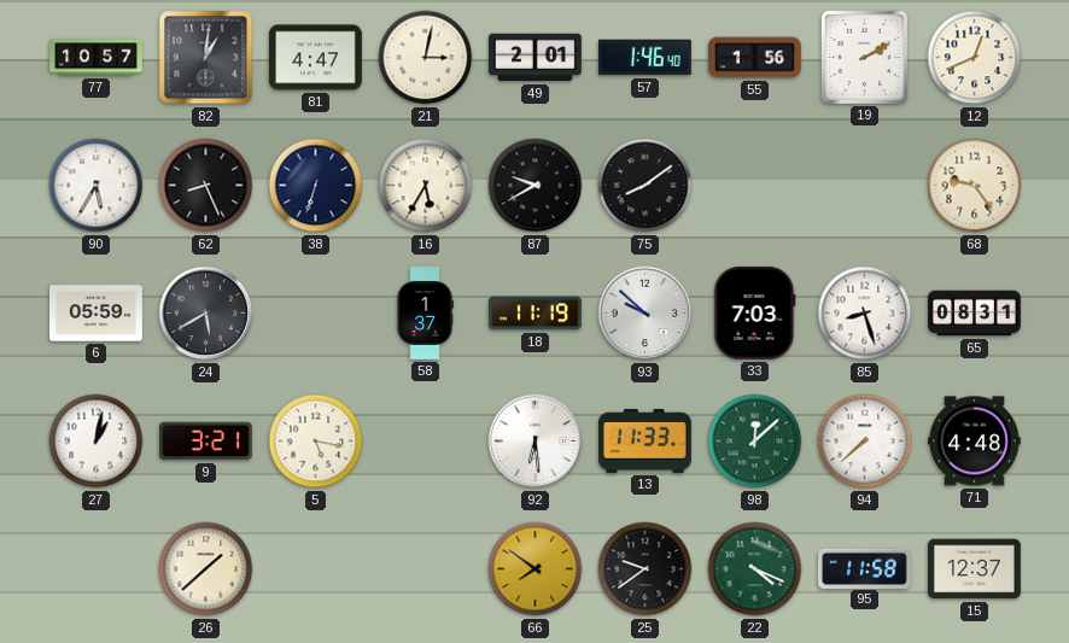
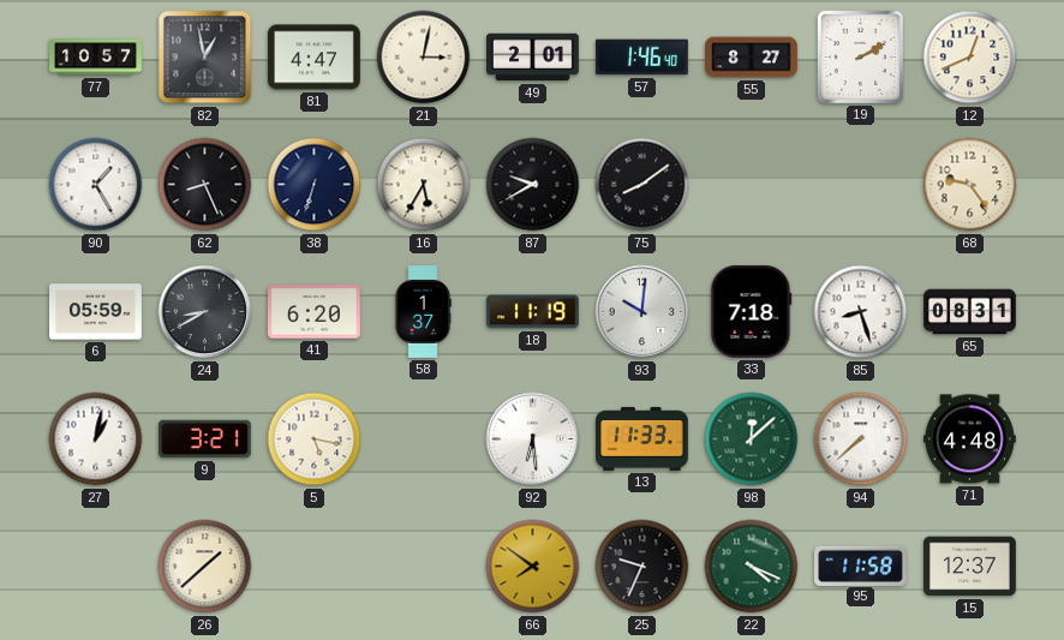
82: 1:01 -> 12:58
55: 1:56 -> 8:27
90: 5:35 -> 1:25
24: 5:40 -> 8:40
41: none -> 6:20
93: 9:52 -> 10:01
33: 7:03 -> 7:18
25: 9:39 -> 9:34
